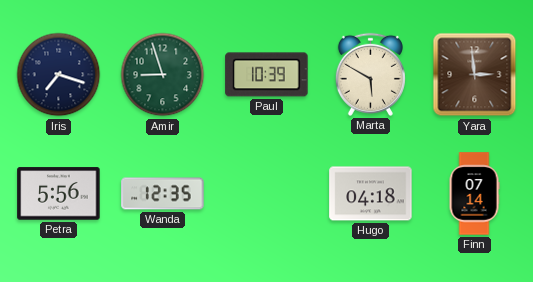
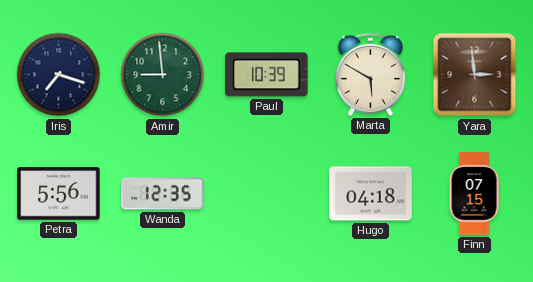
Amir: 8:57 -> 8:59
Finn: 07:14 -> 07:15
